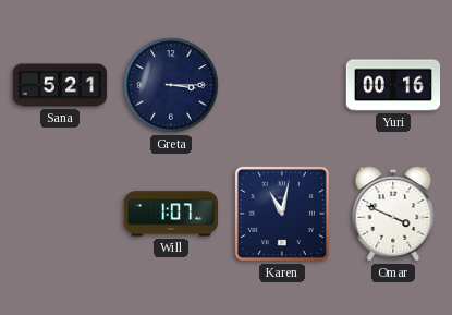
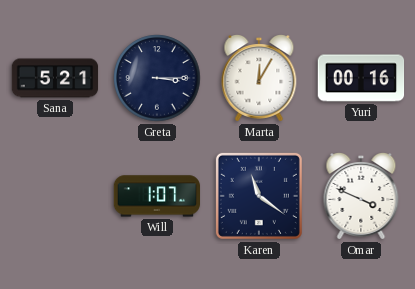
Marta: none -> 12:05
Karen: 11:02 -> 11:21
